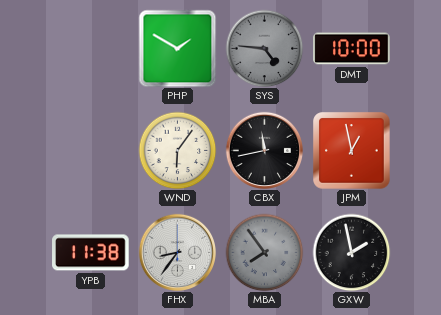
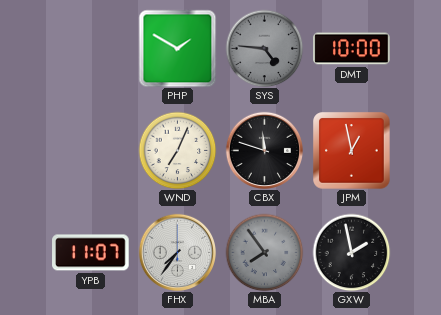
WND: 6:06 -> 7:04
CBX: 11:43 -> 11:48
YPB: 11:38 -> 11:07
FHX: 8:36 -> 7:36
